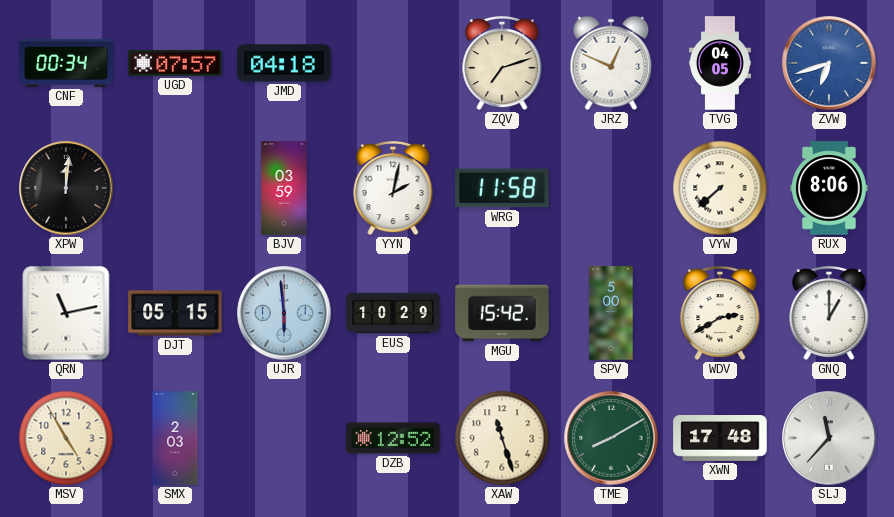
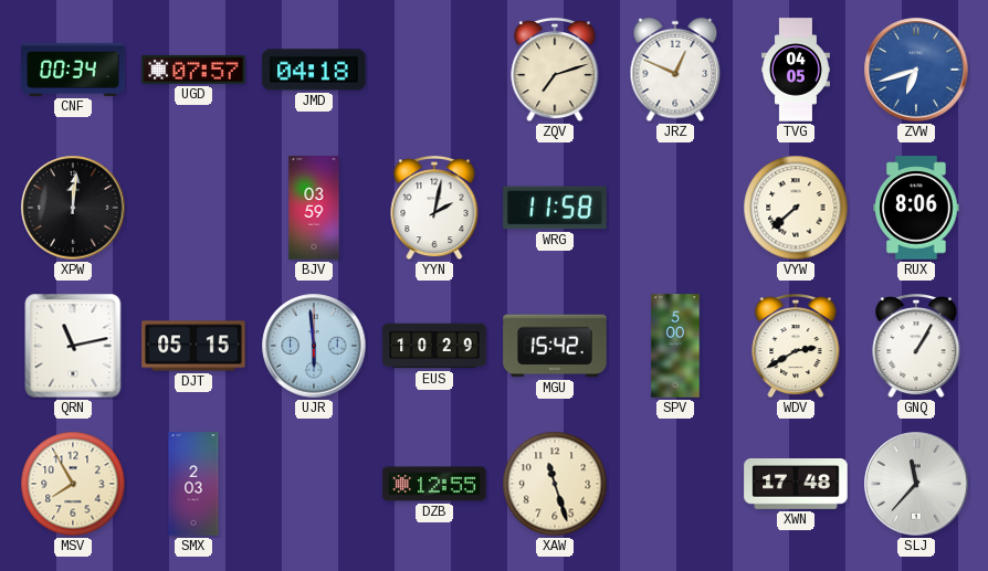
GNQ: 1:00 -> 1:05
MSV: 4:55 -> 7:55
DZB: 12:52 -> 12:55
TME: 8:10 -> none
